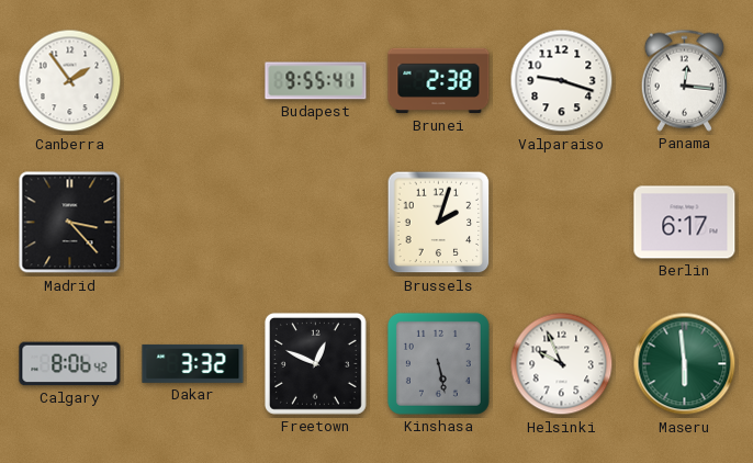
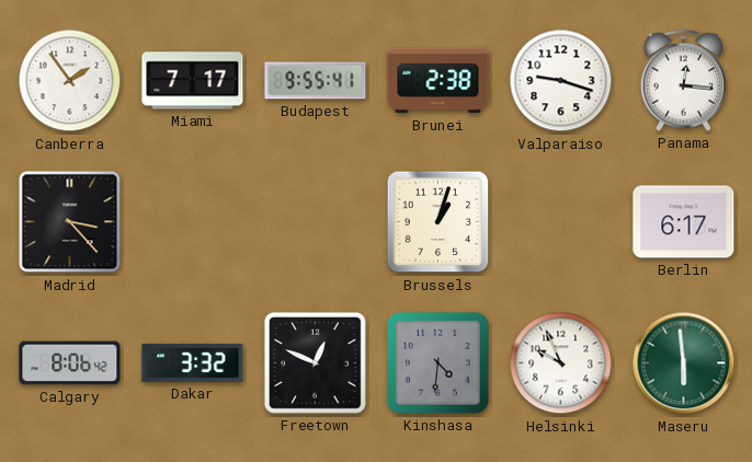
Miami: none -> 7:17
Brussels: 2:03 -> 1:03
Kinshasa: 5:28 -> 4:31
